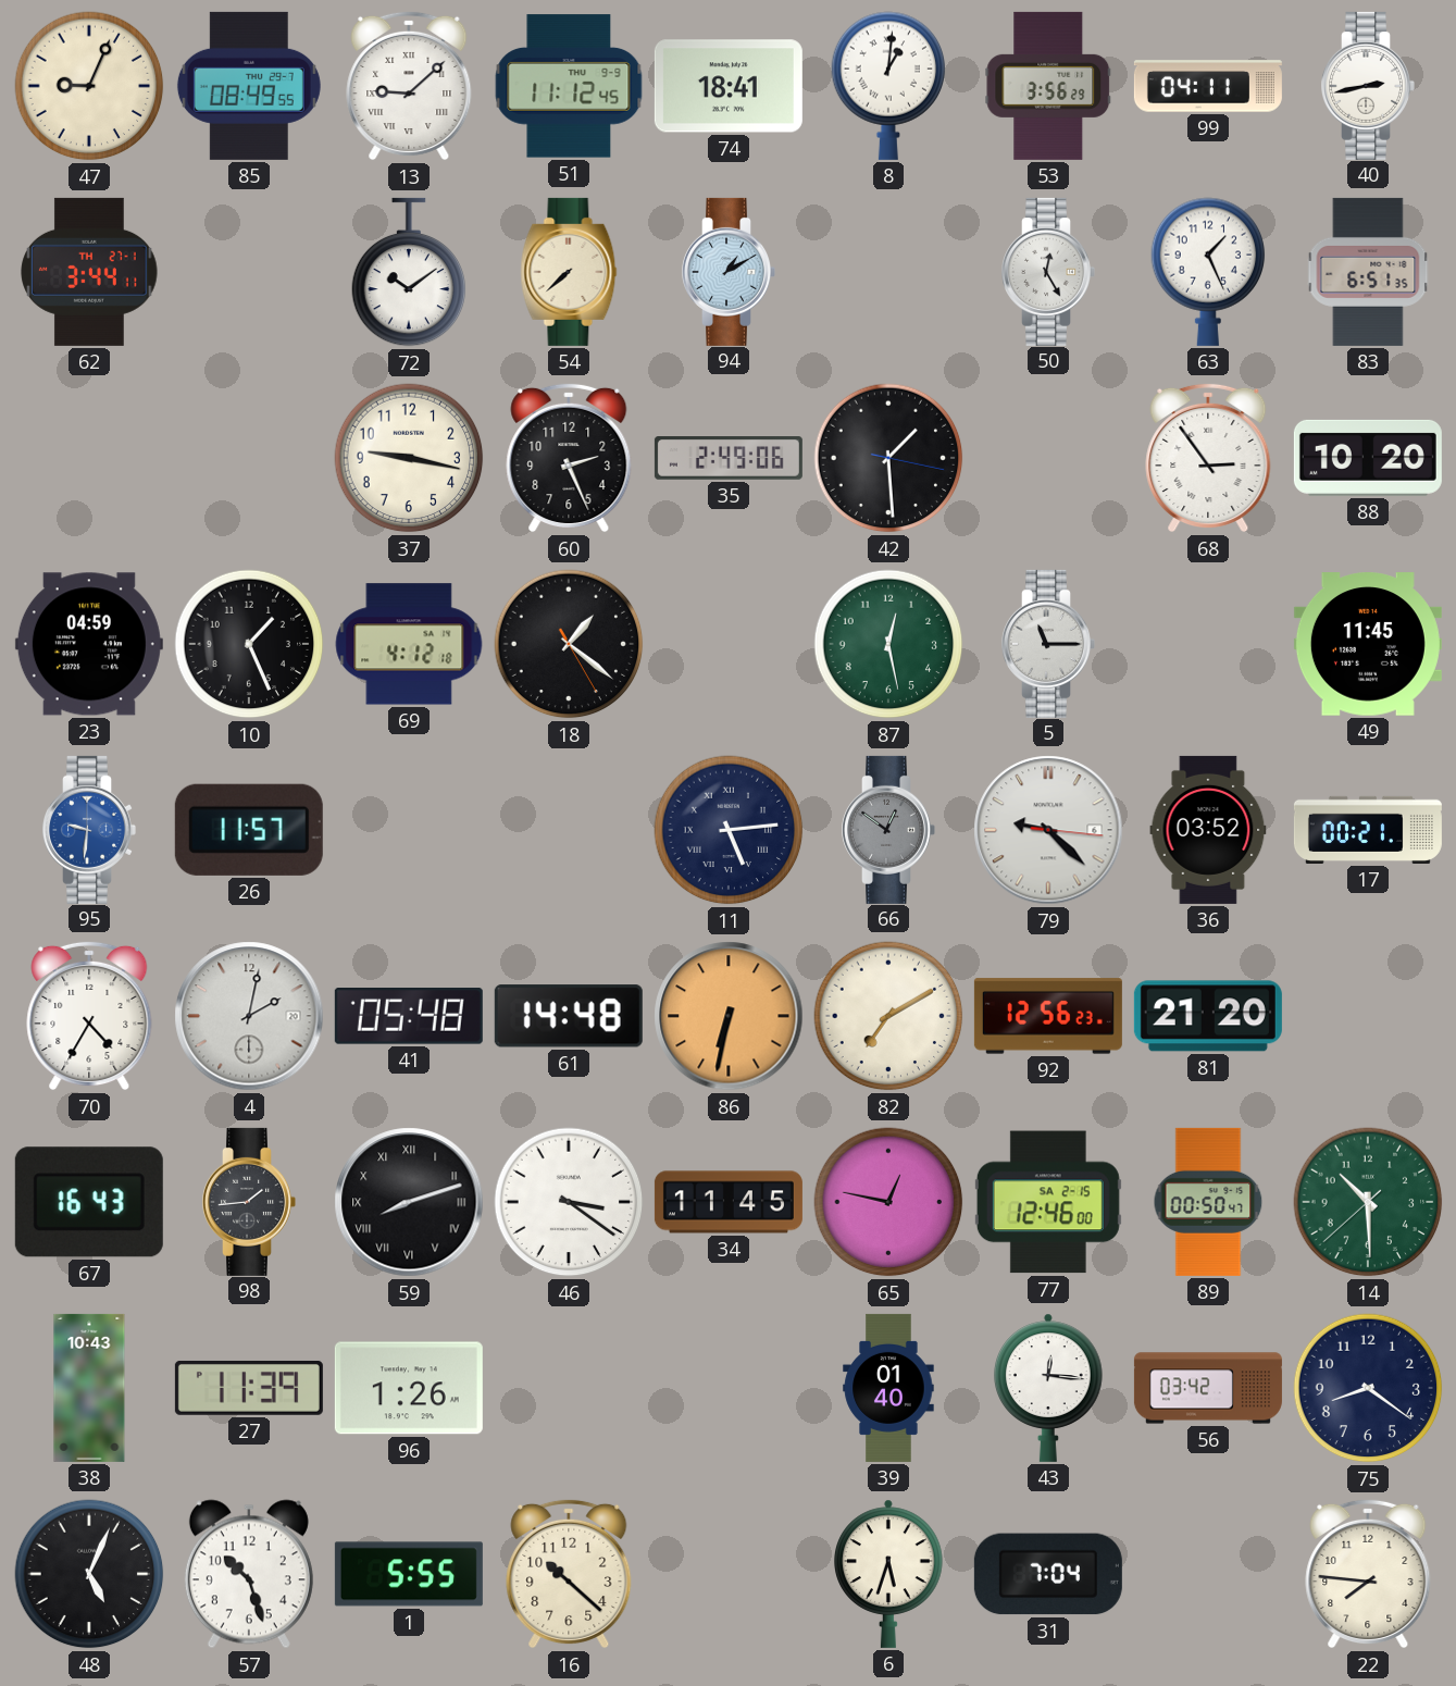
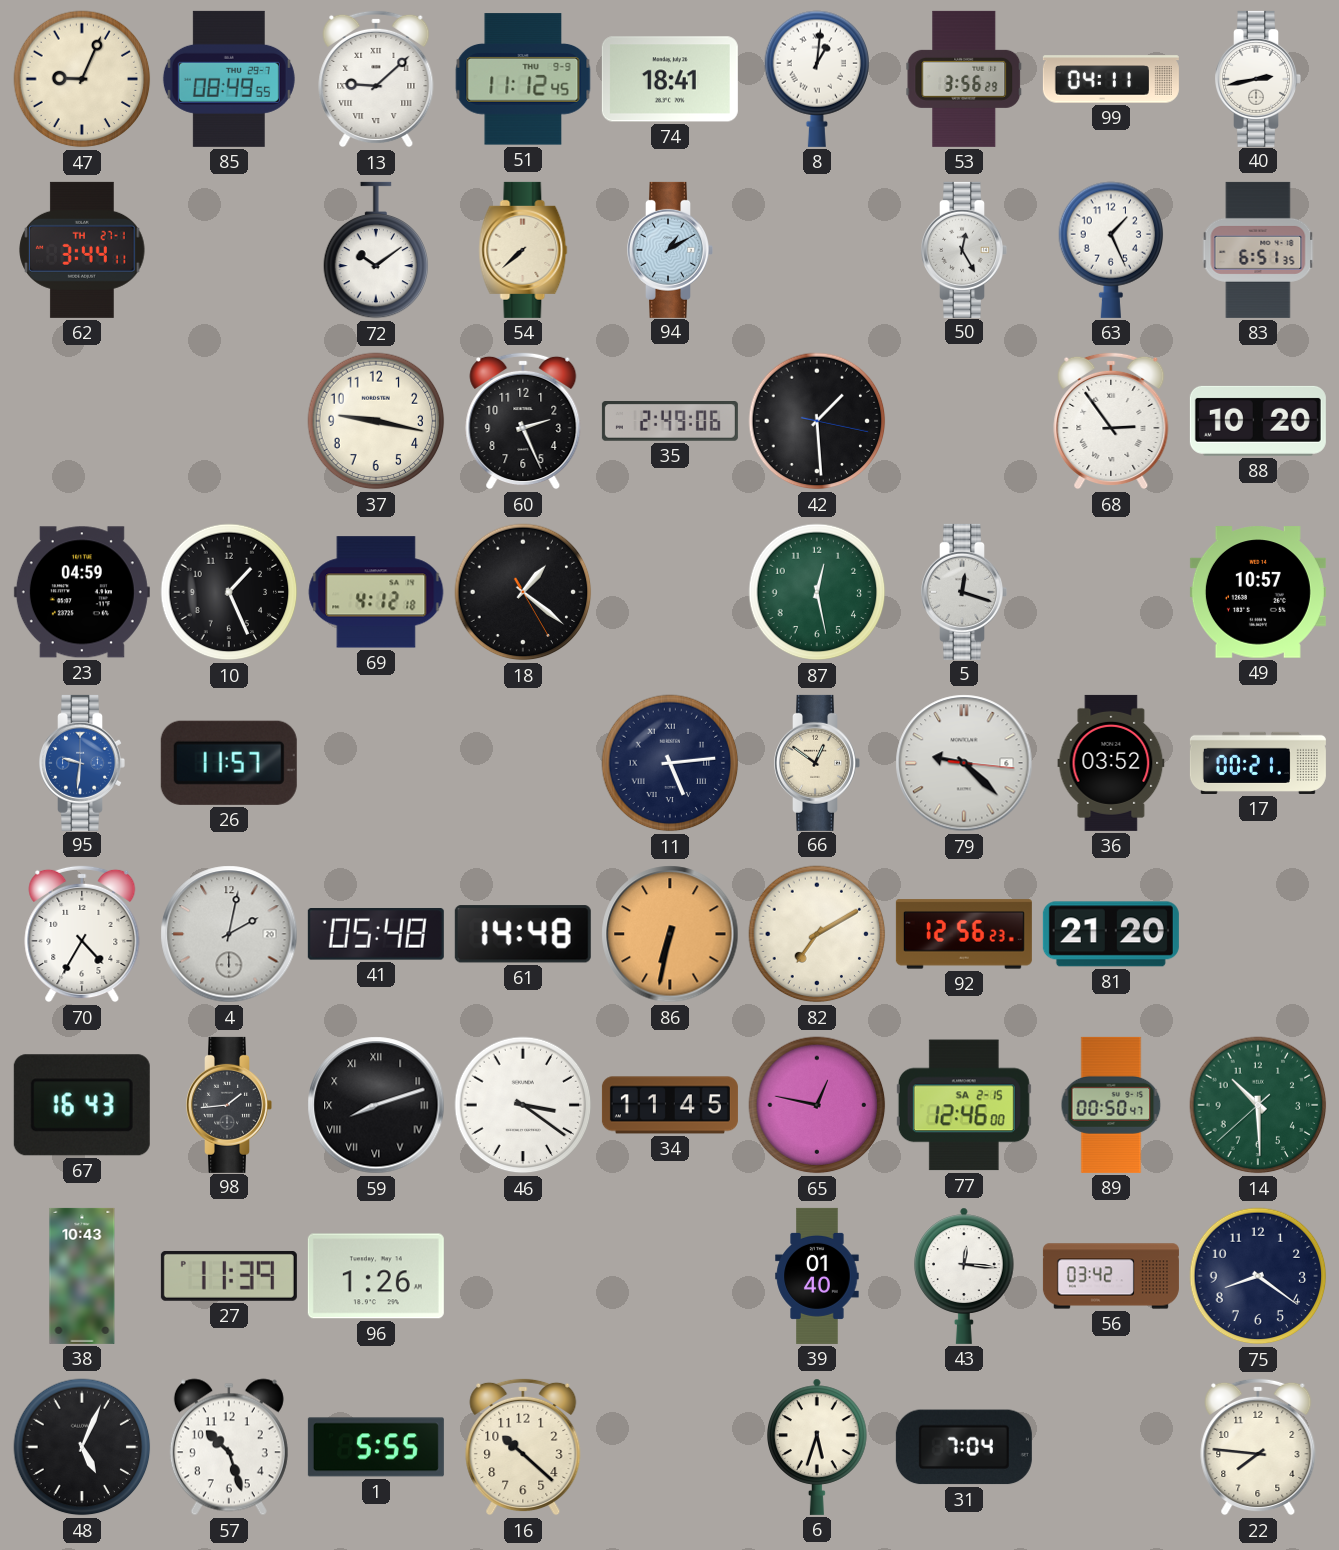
5: 11:15 -> 12:18
49: 11:45 -> 10:57
66 dial: grey -> cream
